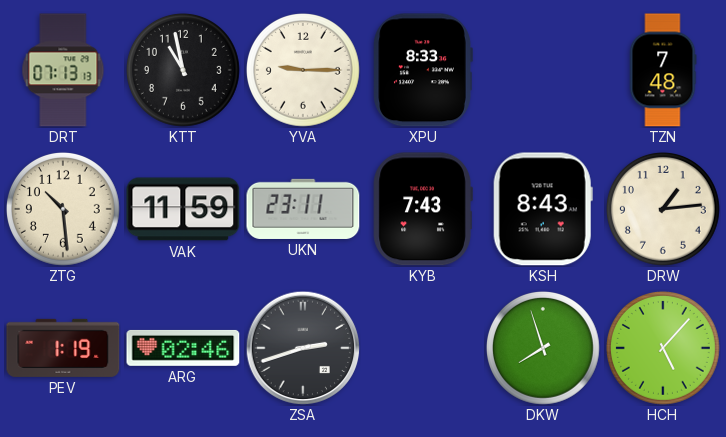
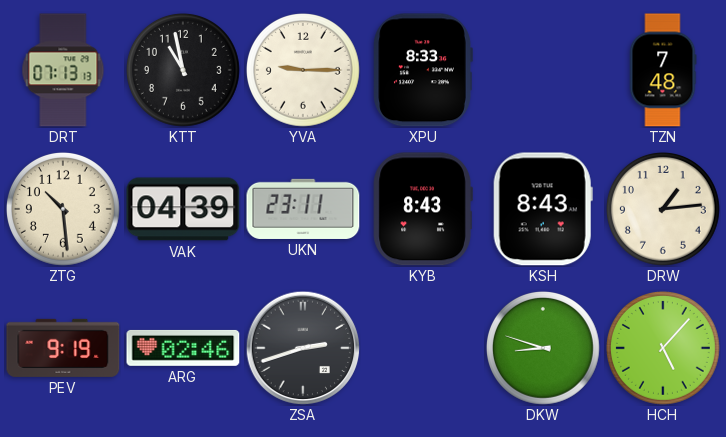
VAK: 11:59 -> 04:39
KYB: 7:43 -> 8:43
PEV: 1:19 -> 9:19
DKW: 7:57 -> 8:48
